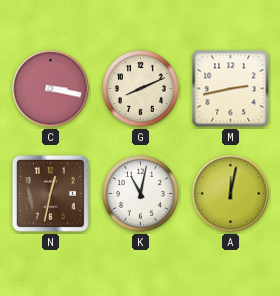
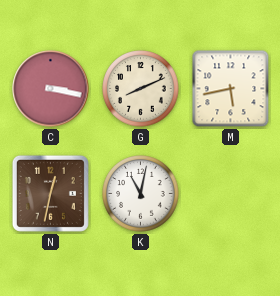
M: 2:43 -> 5:43
A: 12:02 -> none
